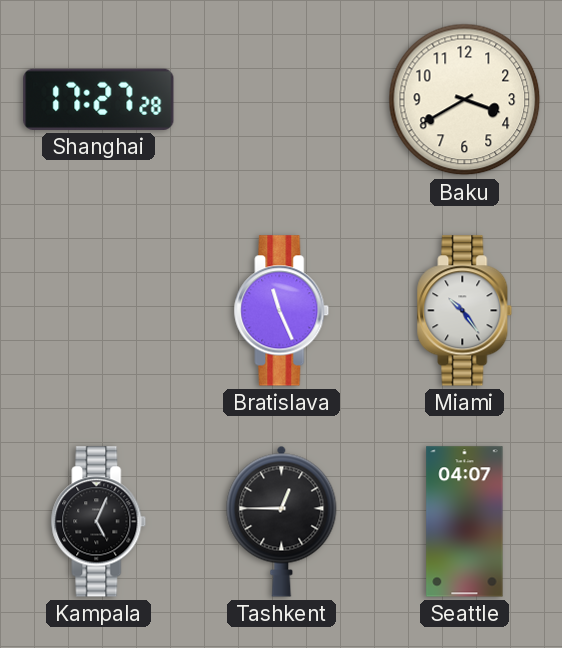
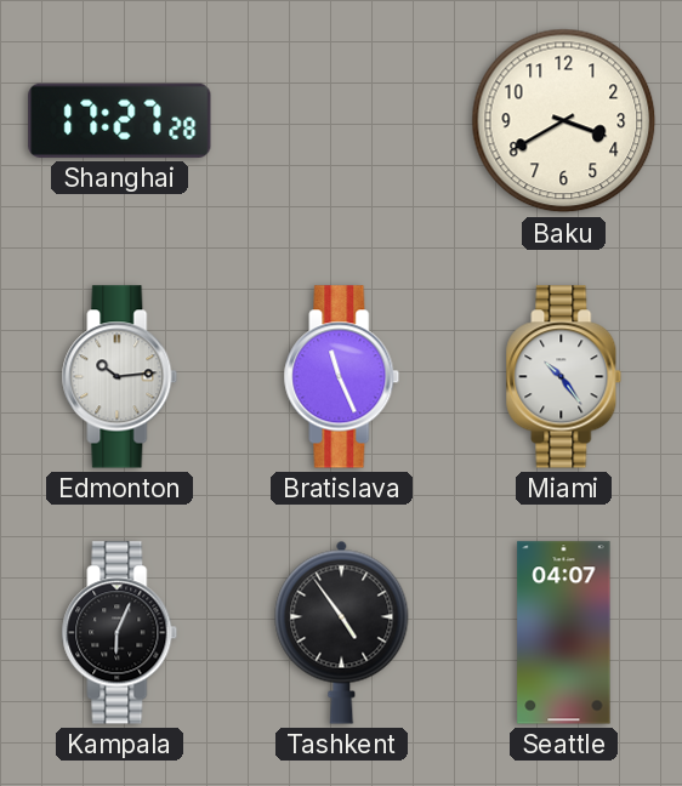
Edmonton: none -> 10:14
Kampala: 5:04 -> 6:04
Tashkent: 12:45 -> 4:54
